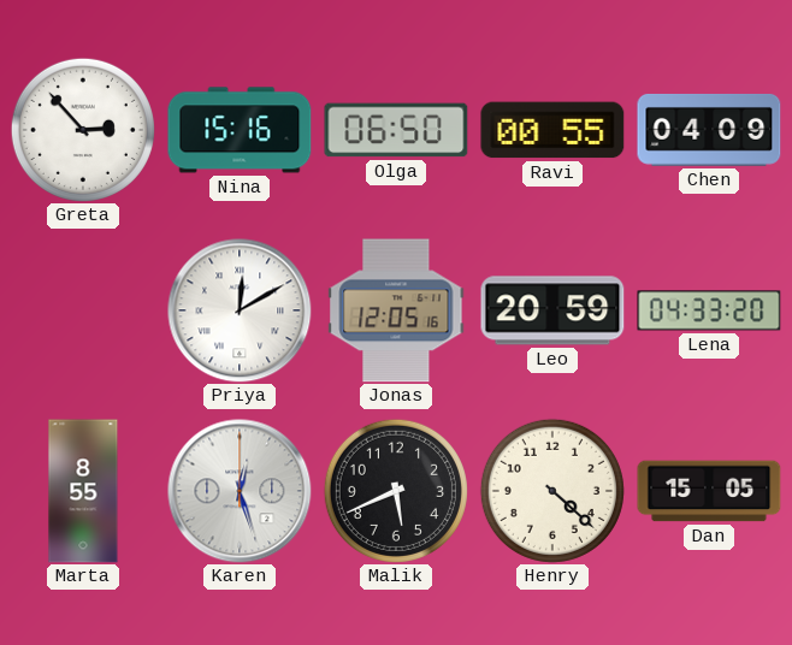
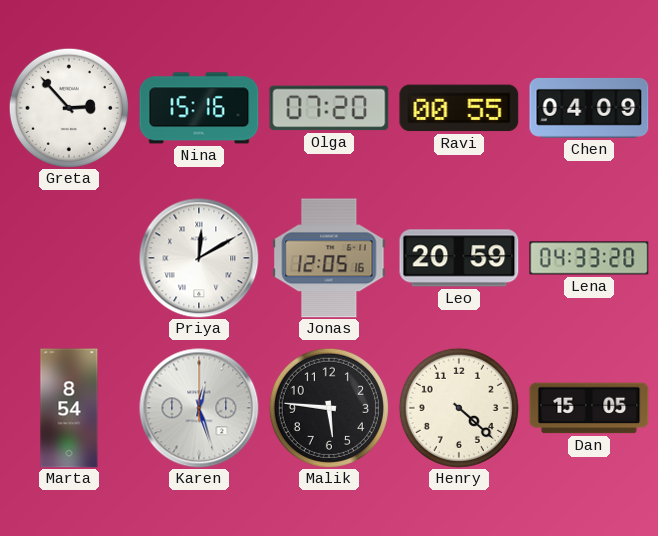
Olga: 06:50 -> 07:20
Marta: 8:55 -> 8:54
Malik: 5:41 -> 5:46
